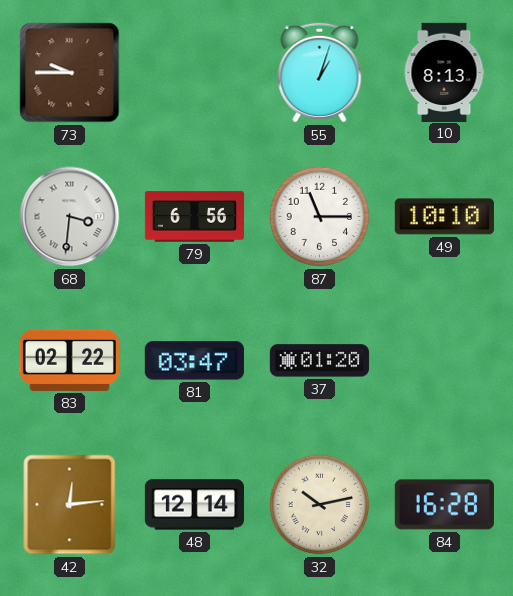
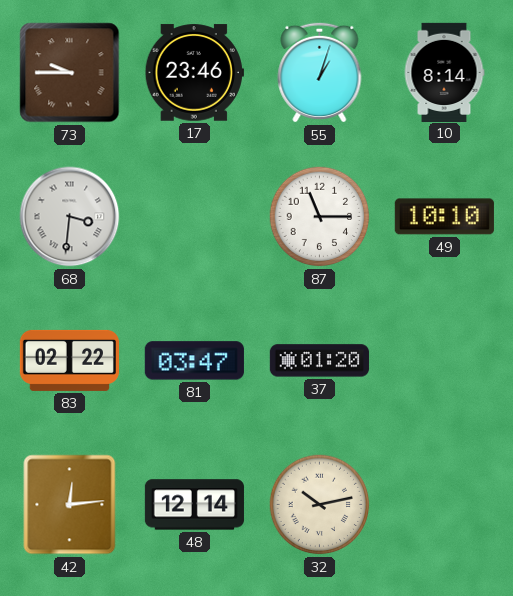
17: none -> 23:46
10: 8:13 -> 8:14
79: 6:56 -> none
84: 16:28 -> none
